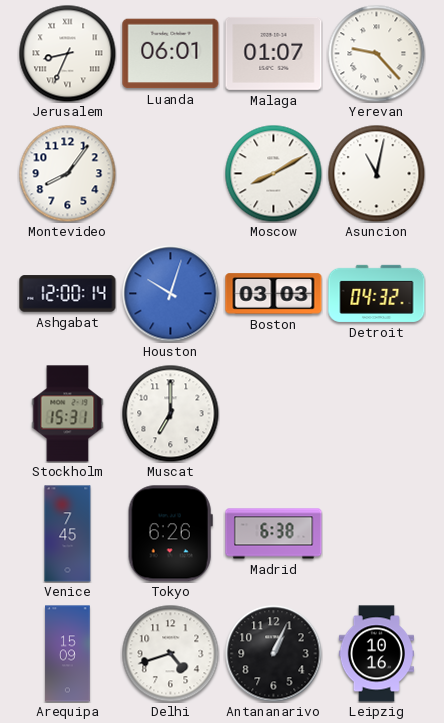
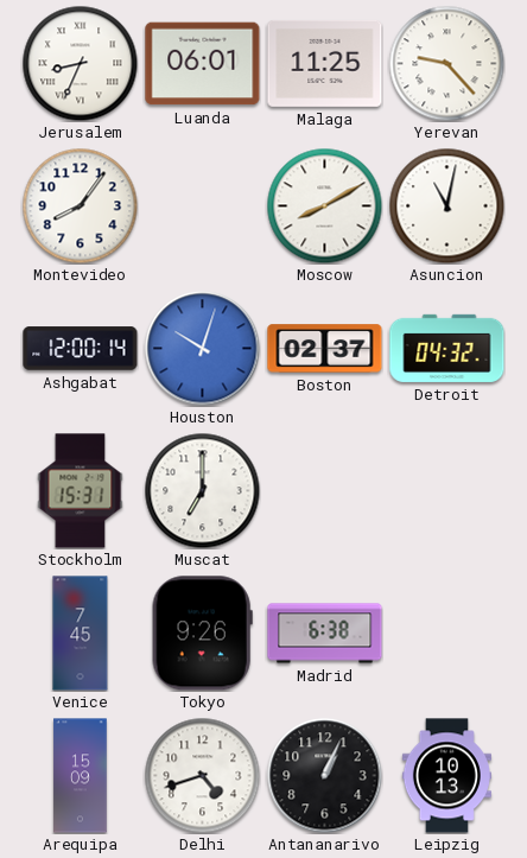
Malaga: 01:07 -> 11:25
Boston: 03:03 -> 02:37
Tokyo: 6:26 -> 9:26
Leipzig: 10:16 -> 10:13
